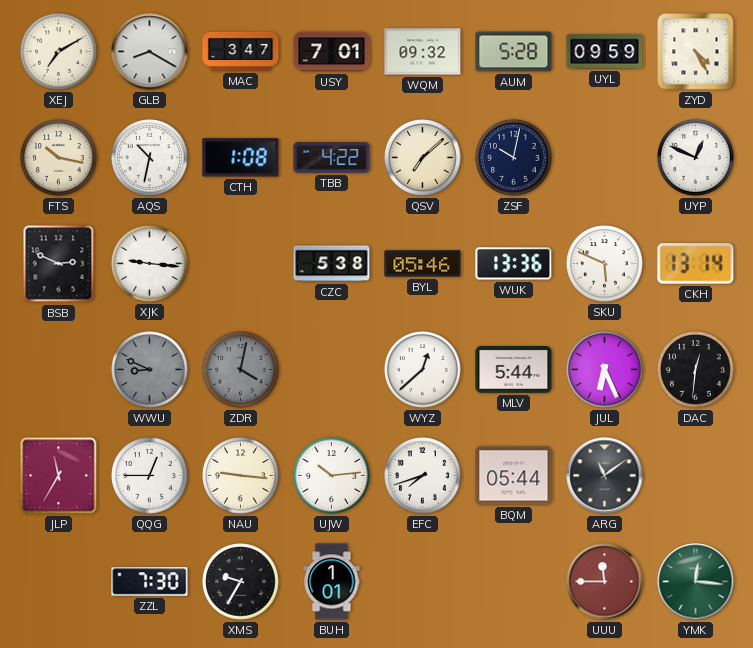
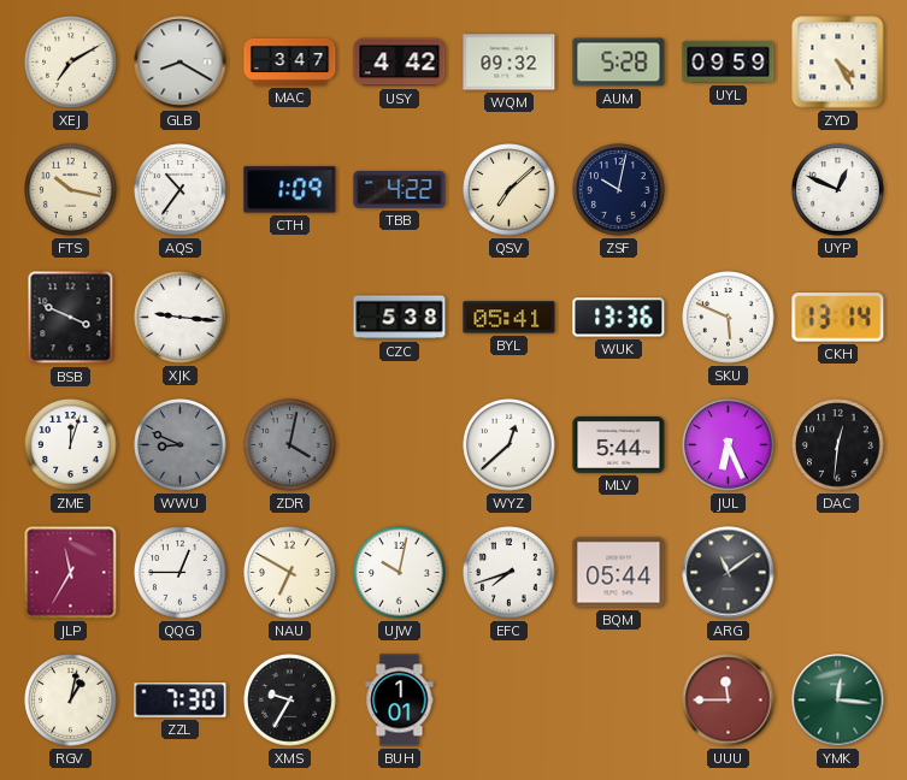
USY: 7:01 -> 4:42
AQS: 10:32 -> 10:36
CTH: 1:08 -> 1:09
BSB: 2:49 -> 3:49
BYL: 05:46 -> 05:41
ZME: none -> 12:03
NAU: 9:16 -> 6:50
UJW: 10:14 -> 10:02
RGV: none -> 1:02
